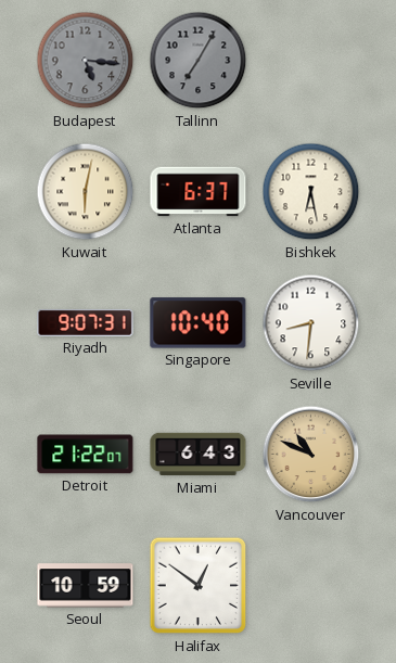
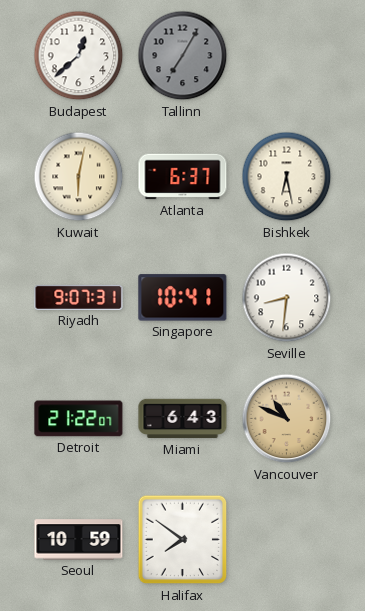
Budapest: 5:16 -> 12:38
Budapest dial: grey -> white
Singapore: 10:40 -> 10:41
Halifax: 12:51 -> 7:51
